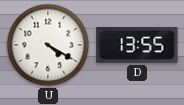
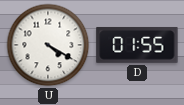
D: 13:55 -> 01:55
